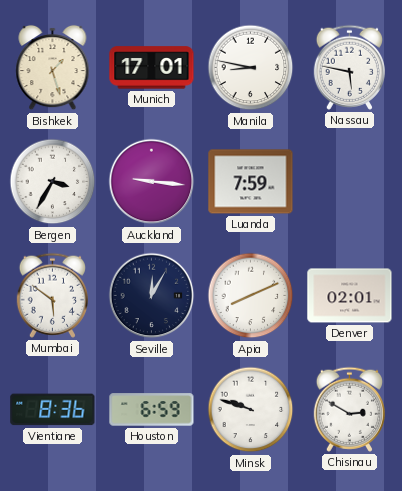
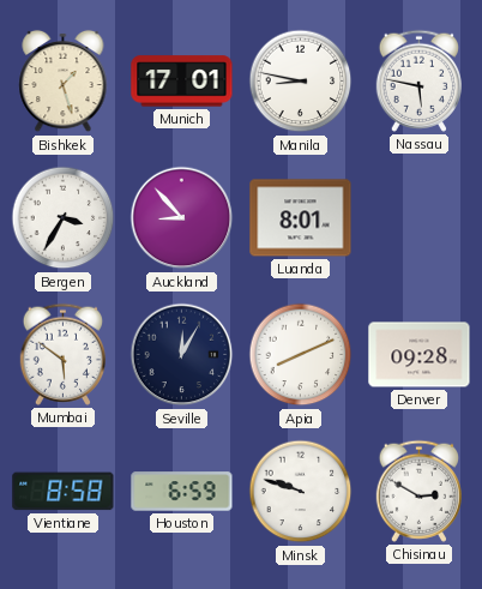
Auckland: 9:16 -> 8:53
Luanda: 7:59 -> 8:01
Denver: 02:01 -> 09:28
Vientiane: 8:36 -> 8:58
